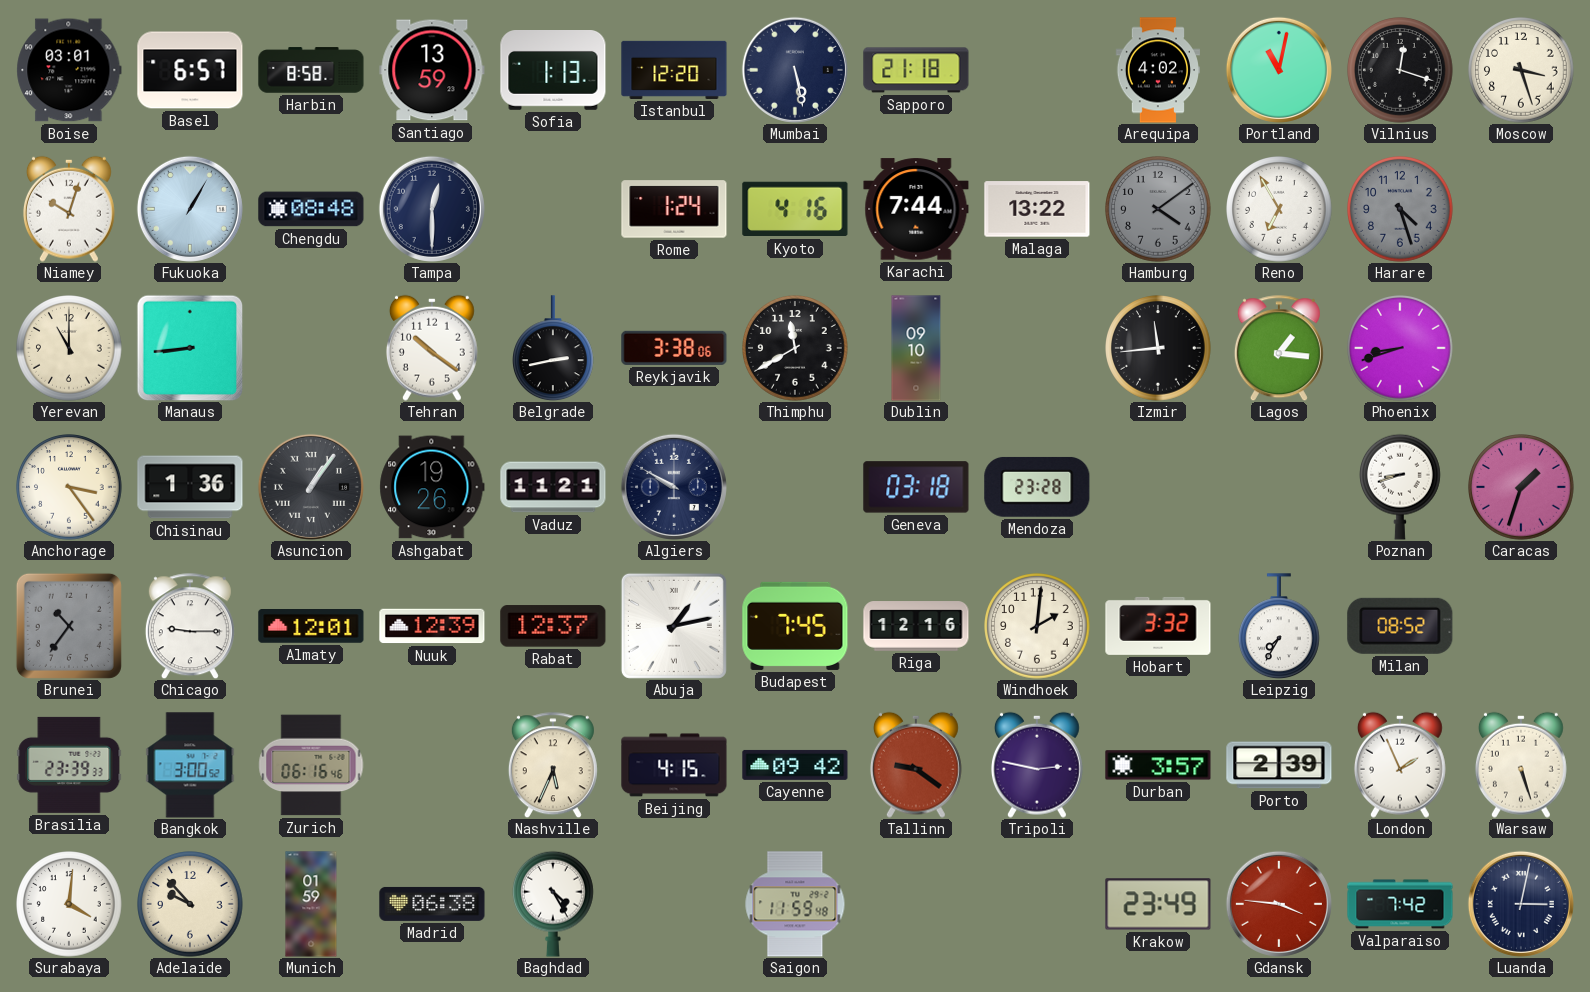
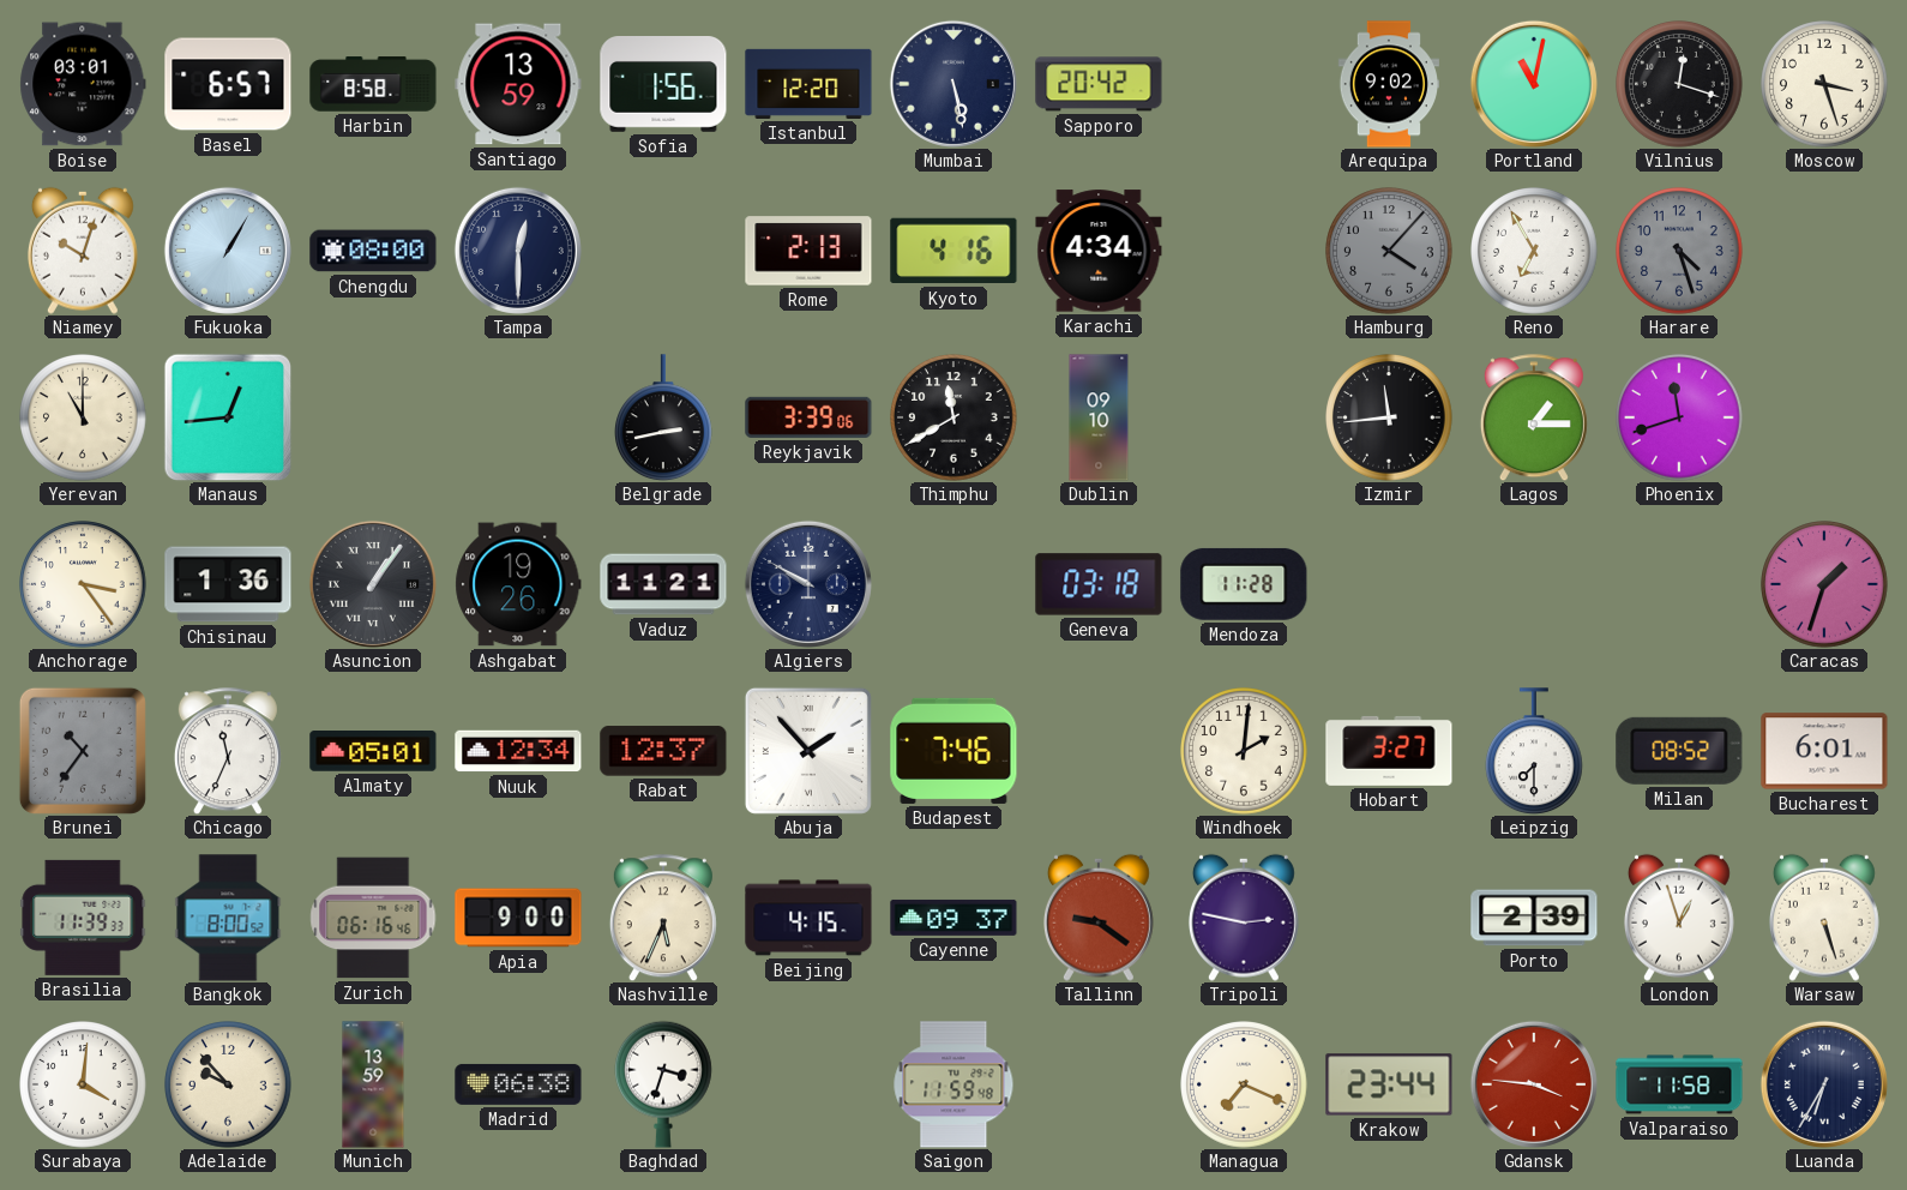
Sofia: 1:13 -> 1:56
Sapporo: 21:18 -> 20:42
Arequipa: 4:02 -> 9:02
Chengdu: 08:48 -> 08:00
Rome: 1:24 -> 2:13
Karachi: 7:44 -> 4:34
Malaga: 13:22 -> none
Hamburg: 4:09 -> 4:07
Manaus: 8:44 -> 12:44
Tehran: 10:21 -> none
Reykjavik: 3:38 -> 3:39
Lagos: 1:16 -> 1:15
Phoenix: 8:42 -> 11:42
Mendoza: 23:28 -> 11:28
Poznan: 8:42 -> none
Chicago: 9:15 -> 11:34
Almaty: 12:01 -> 05:01
Nuuk: 12:39 -> 12:34
Abuja: 1:13 -> 1:53
Budapest: 7:45 -> 7:46
Riga: 12:16 -> none
Hobart: 3:32 -> 3:27
Leipzig: 7:35 -> 7:30
Bucharest: none -> 6:01
Brasilia: 23:39 -> 11:39
Bangkok: 3:00 -> 8:00
Apia: none -> 9:00
Cayenne: 09:42 -> 09:37
Durban: 3:57 -> none
London: 1:56 -> 12:57
Munich: 01:59 -> 13:59
Baghdad: 4:25 -> 3:33
Managua: none -> 7:19
Krakow: 23:49 -> 23:44
Valparaiso: 7:42 -> 11:58
Luanda: 3:02 -> 6:35
